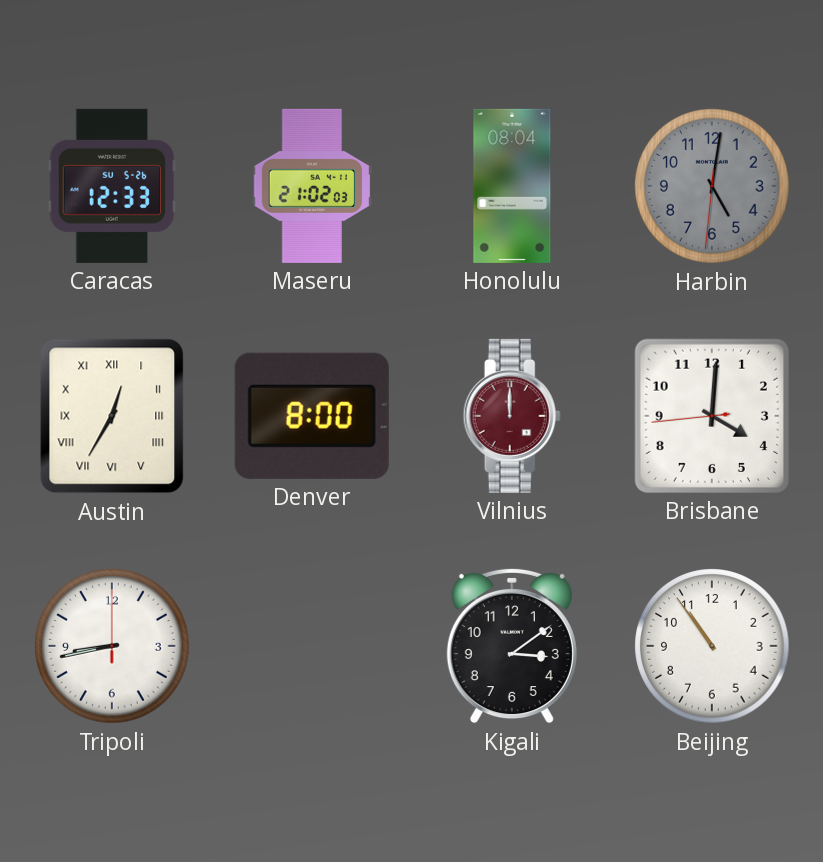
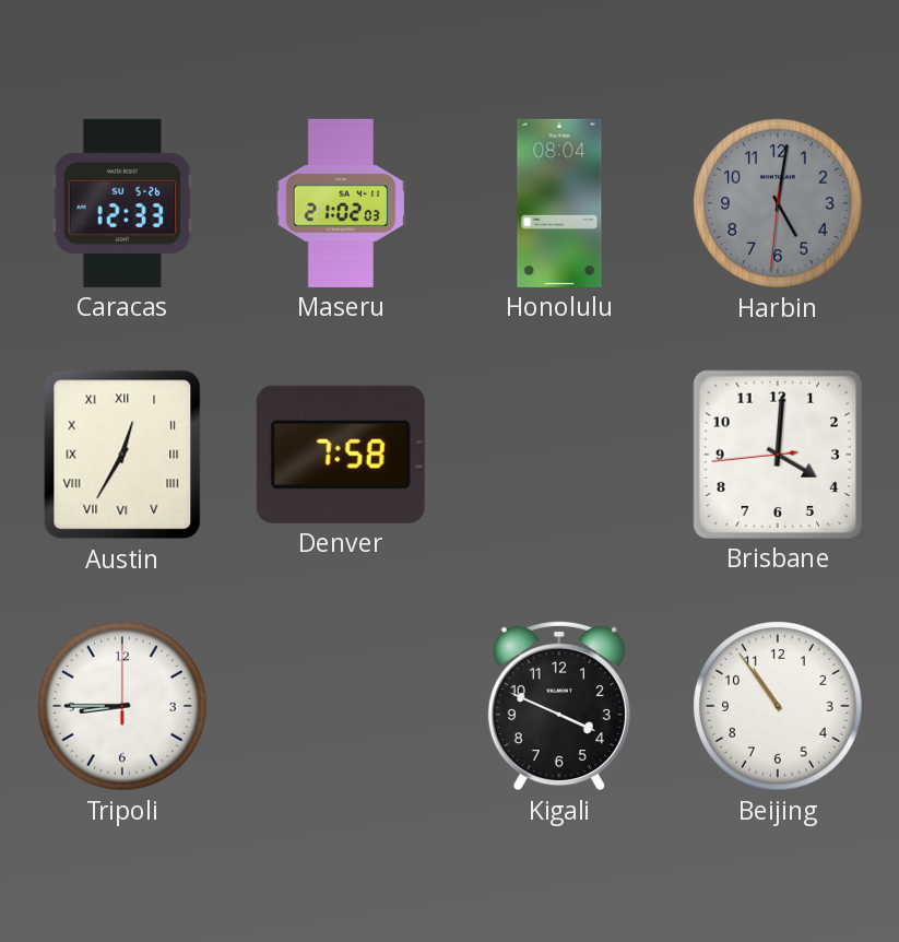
Denver: 8:00 -> 7:58
Vilnius: 12:00 -> none
Tripoli: 8:43 -> 8:45
Kigali: 3:09 -> 3:49
